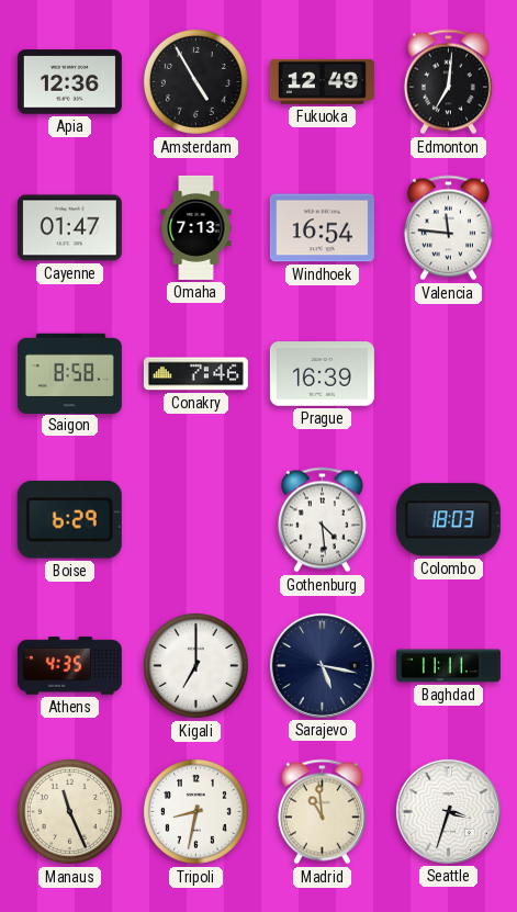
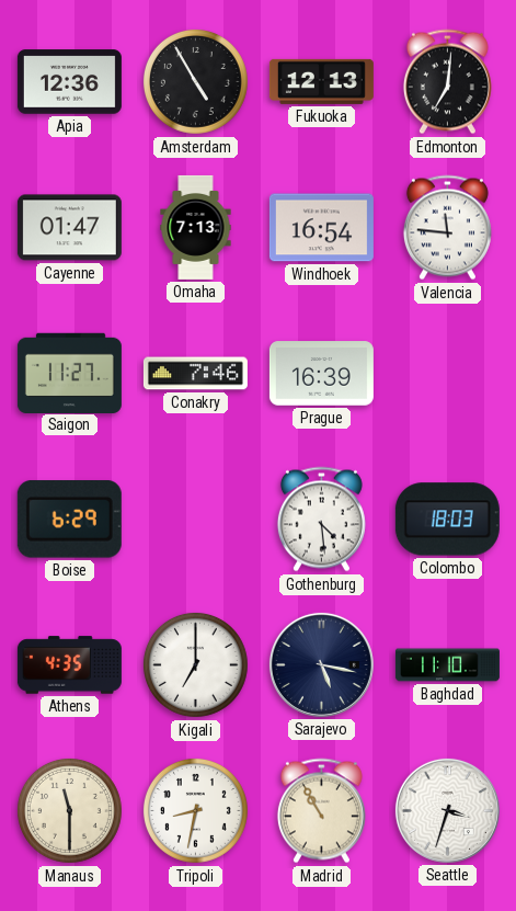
Fukuoka: 12:49 -> 12:13
Saigon: 8:58 -> 11:27
Baghdad: 11:11 -> 11:10
Manaus: 11:26 -> 11:30
Madrid: 10:59 -> 10:55
